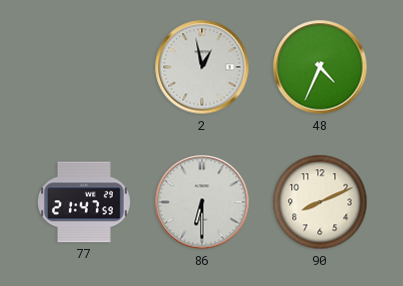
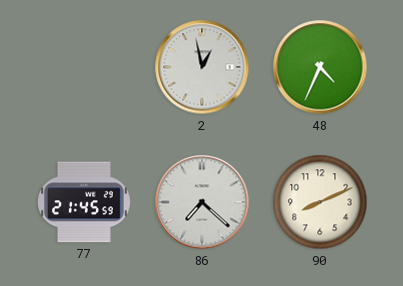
77: 21:47 -> 21:45
86: 6:30 -> 7:22
